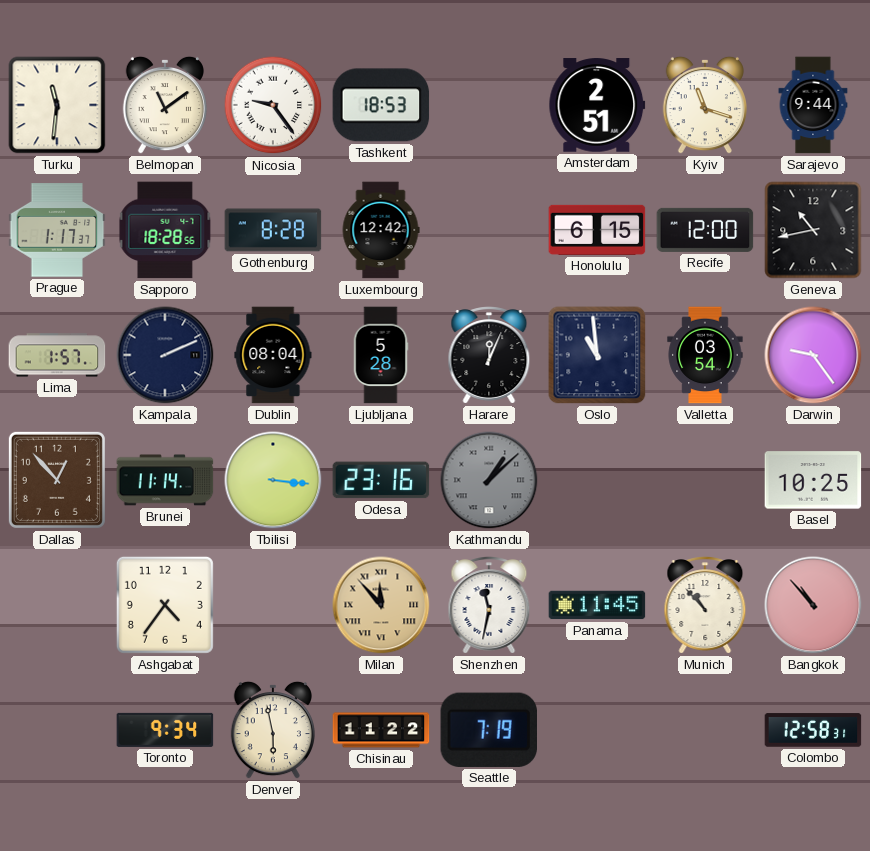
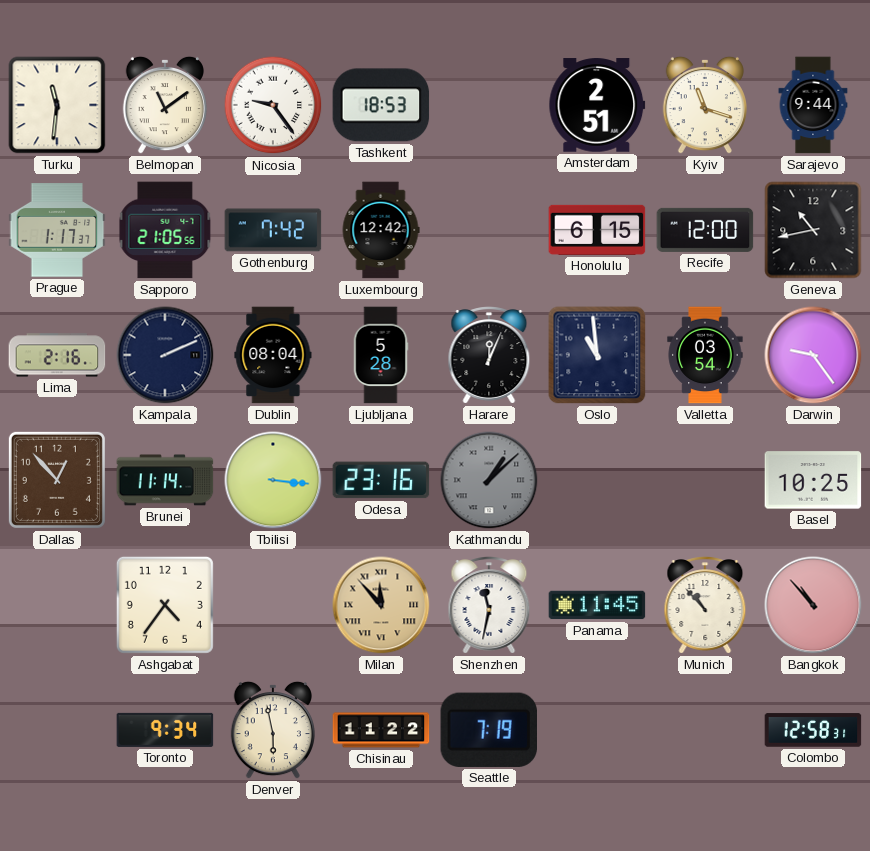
Sapporo: 18:28 -> 21:05
Gothenburg: 8:28 -> 7:42
Lima: 1:57 -> 2:16
